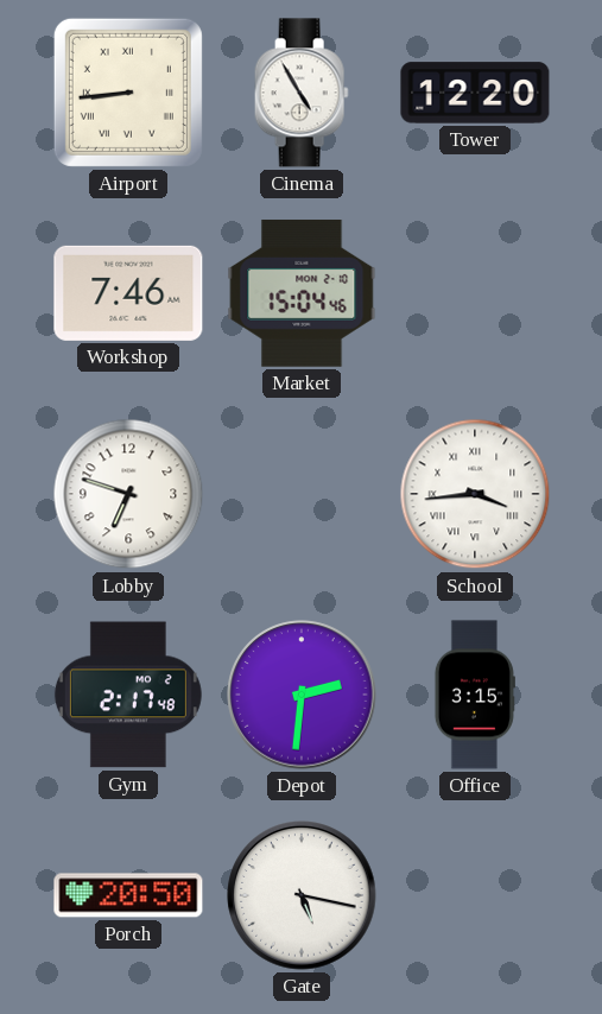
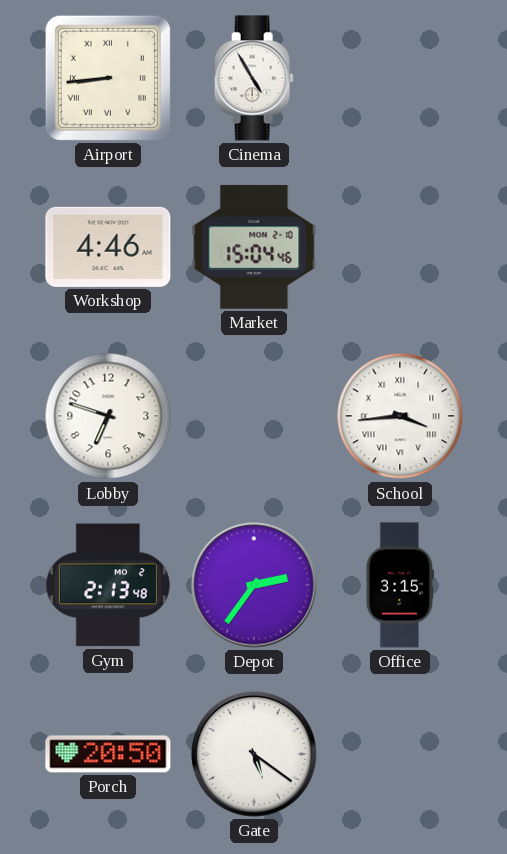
Tower: 12:20 -> none
Workshop: 7:46 -> 4:46
Gym: 2:17 -> 2:13
Depot: 2:31 -> 2:36
Gate: 5:17 -> 5:21
